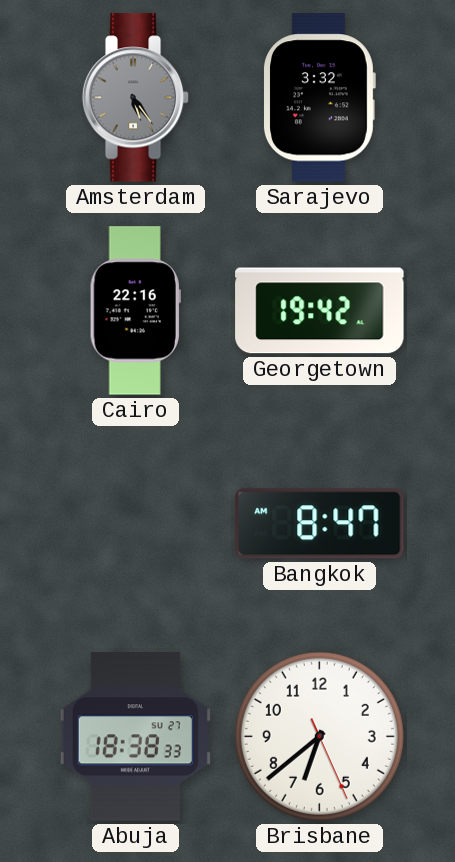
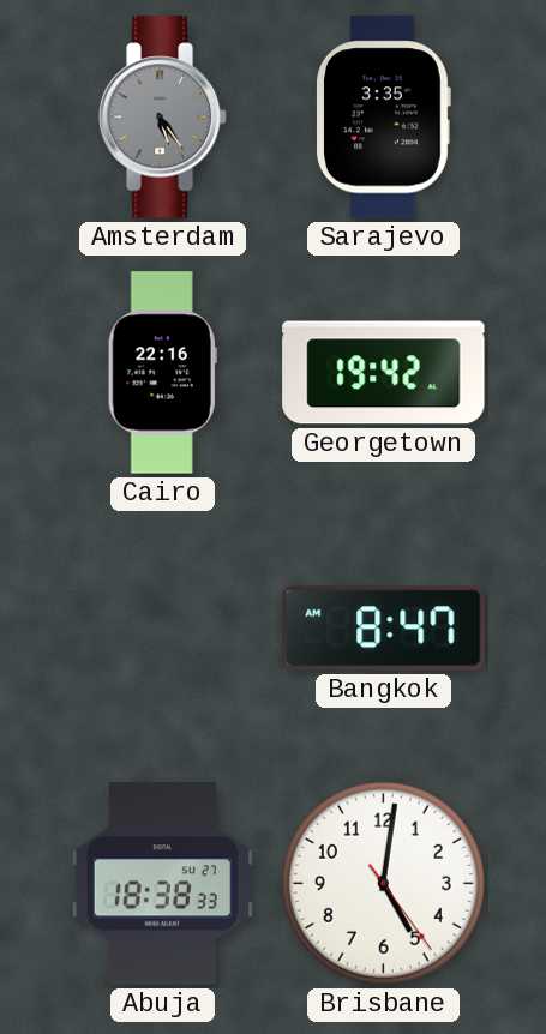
Sarajevo: 3:32 -> 3:35
Brisbane: 6:38 -> 5:01
